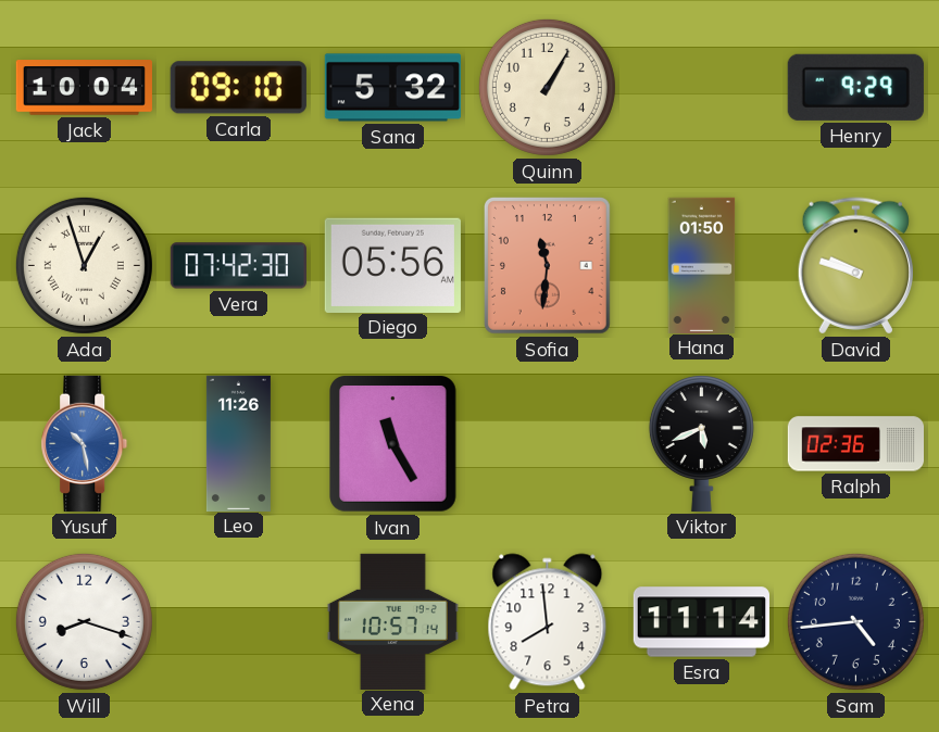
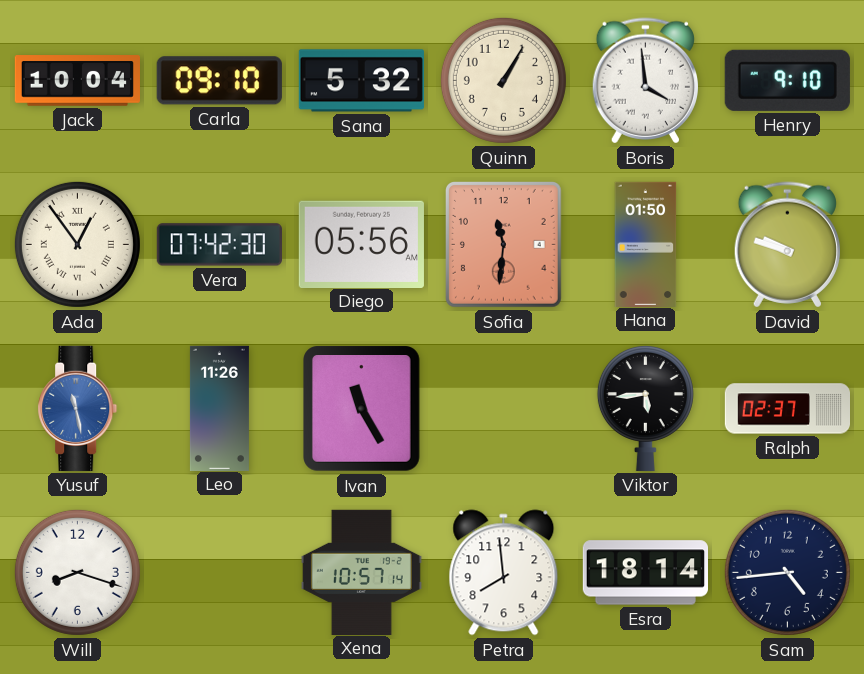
Boris: none -> 3:59
Henry: 9:29 -> 9:10
Ada: 12:57 -> 12:54
Yusuf: 10:28 -> 11:28
Viktor: 5:41 -> 5:44
Ralph: 02:36 -> 02:37
Esra: 11:14 -> 18:14
